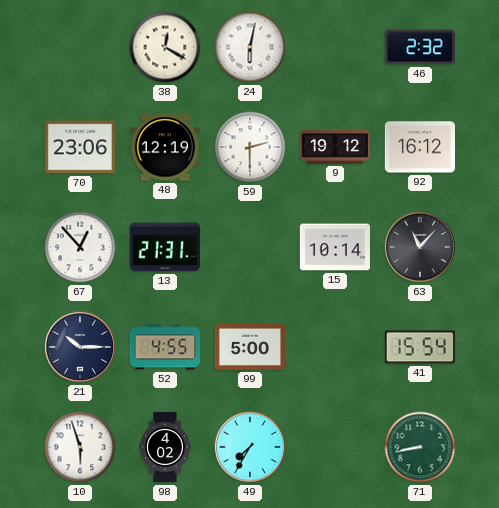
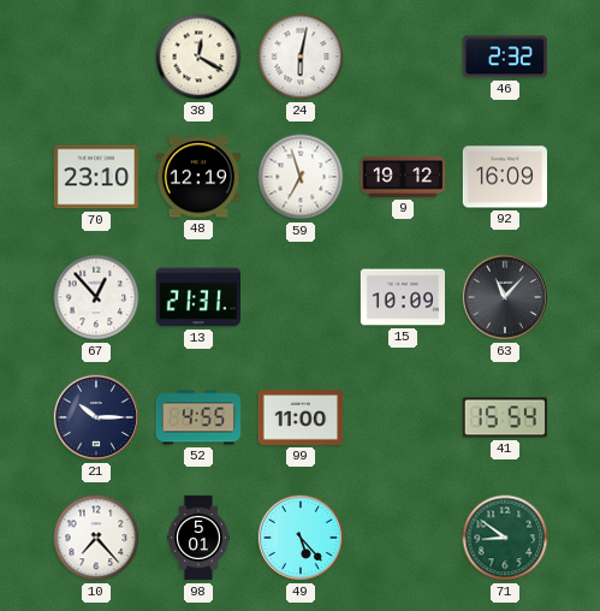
70: 23:06 -> 23:10
59: 2:30 -> 6:57
92: 16:12 -> 16:09
15: 10:14 -> 10:09
99: 5:00 -> 11:00
10: 5:57 -> 7:23
98: 4:02 -> 5:01
49: 7:35 -> 5:23
71: 8:43 -> 8:51
